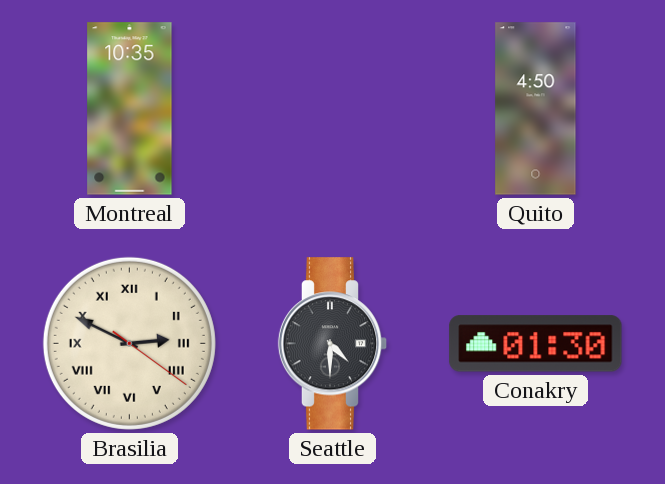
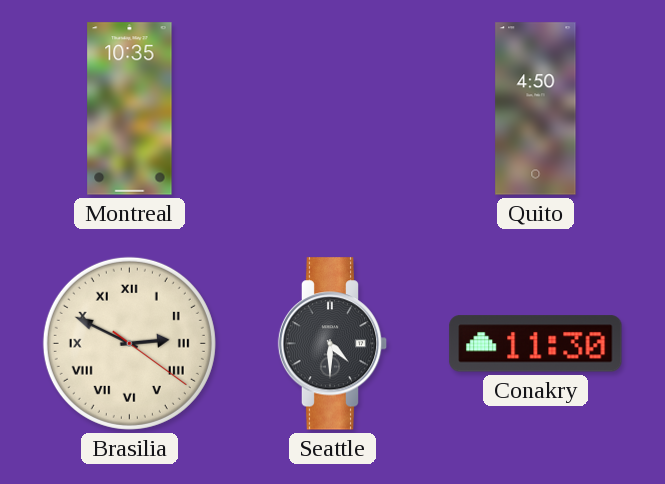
Conakry: 01:30 -> 11:30
